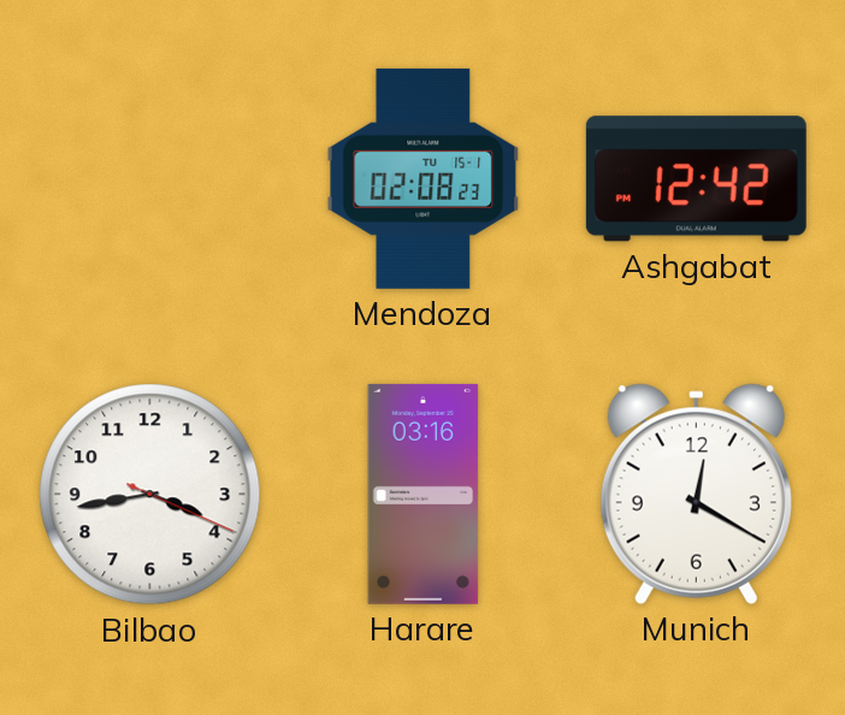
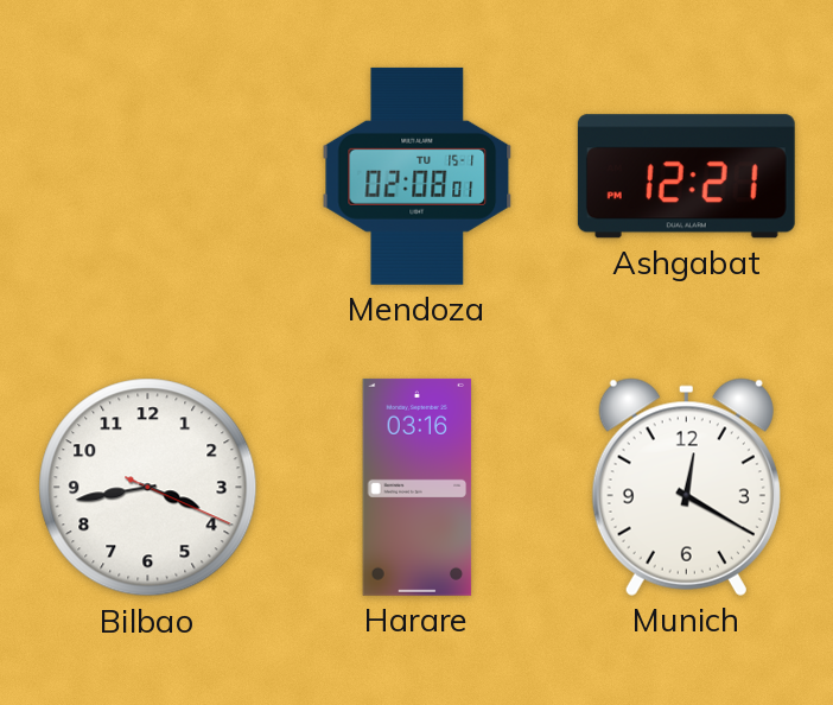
Mendoza: 02:08:23 -> 02:08:01
Ashgabat: 12:42 -> 12:21
